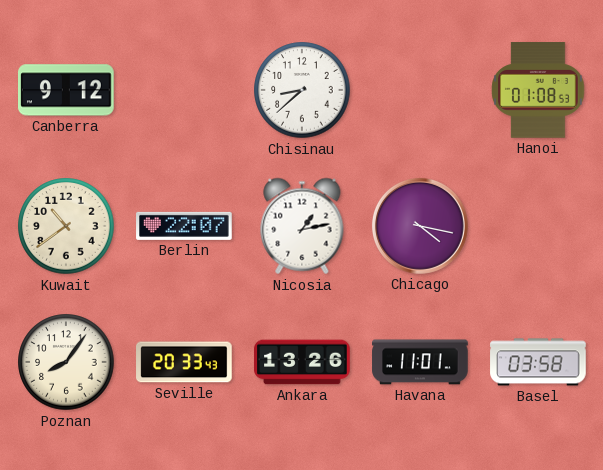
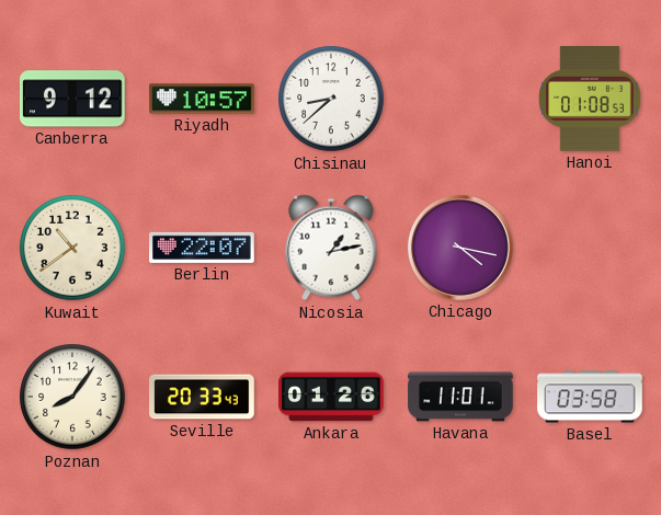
Riyadh: none -> 10:57
Ankara: 13:26 -> 01:26
